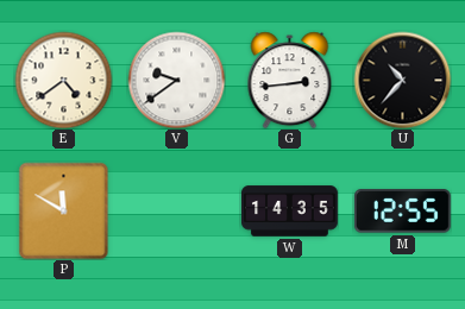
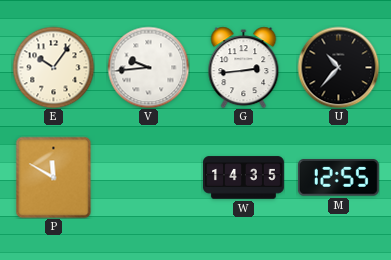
E: 4:39 -> 10:06
V: 9:39 -> 9:44
